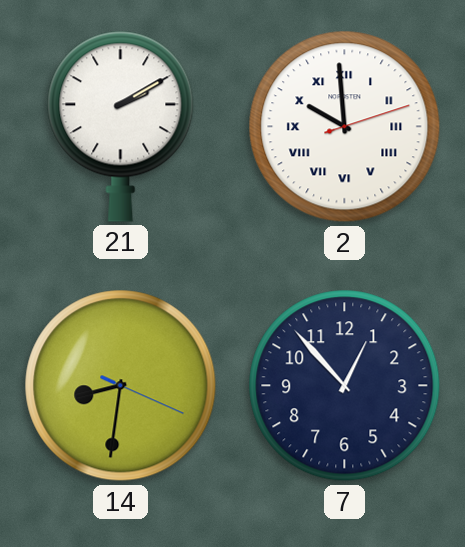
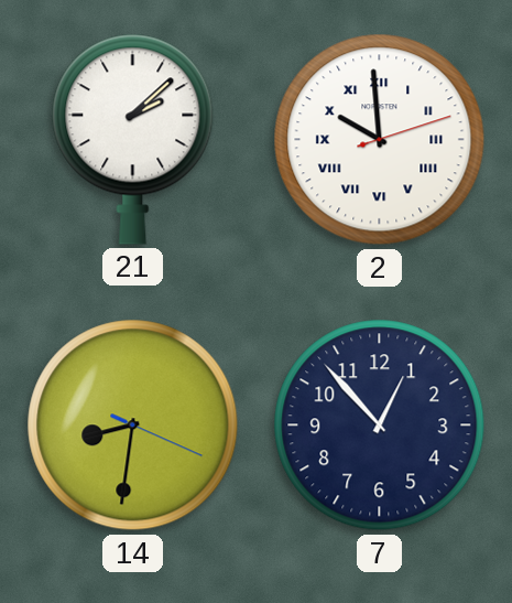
21: 2:10 -> 2:08
